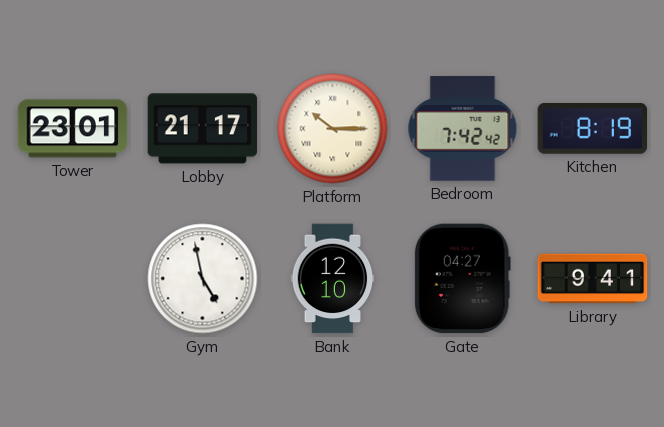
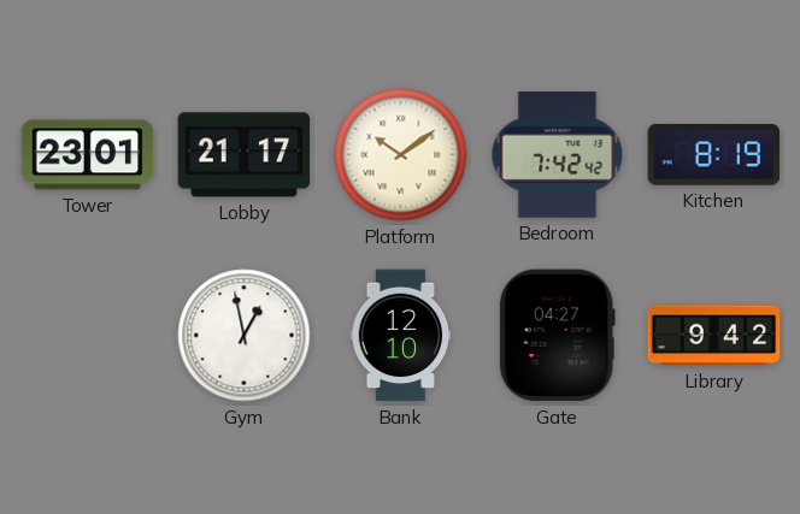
Platform: 10:15 -> 10:09
Gym: 4:58 -> 12:58
Library: 9:41 -> 9:42
